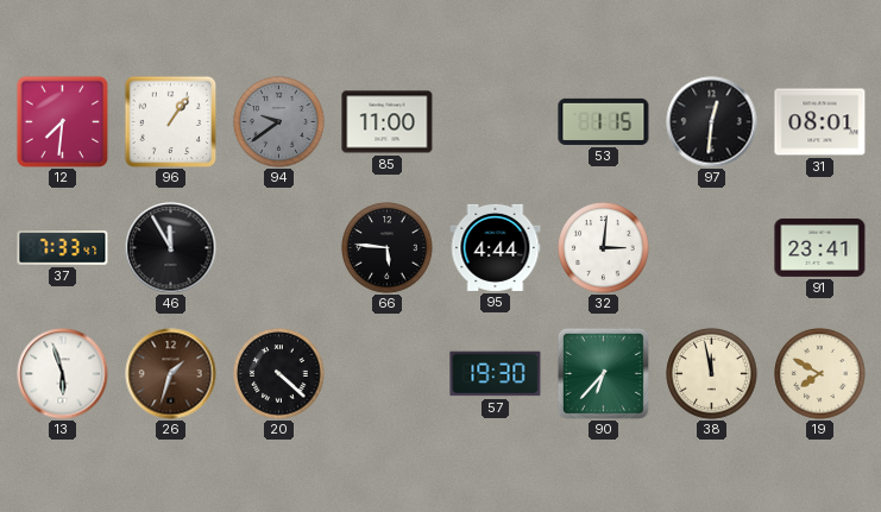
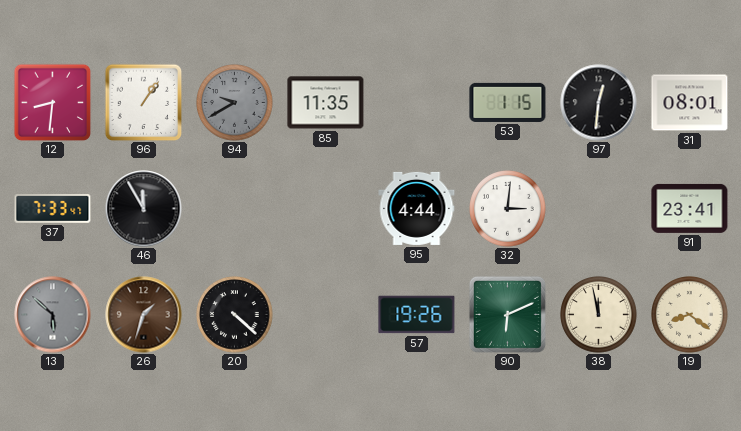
12: 7:31 -> 8:31
94: 9:39 -> 9:40
85: 11:00 -> 11:35
66: 5:46 -> none
13: 5:57 -> 5:52
13 dial: white -> grey
57: 19:30 -> 19:26
90: 6:37 -> 6:11
19: 7:50 -> 8:21
